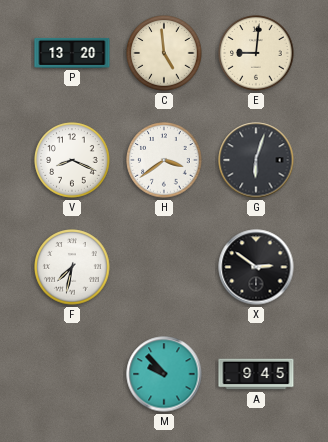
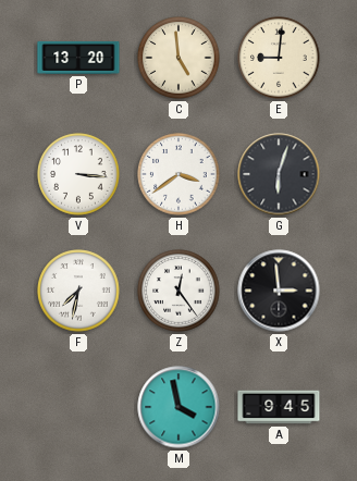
V: 8:19 -> 3:16
Z: none -> 12:24
X: 2:51 -> 2:59
M: 9:53 -> 3:58
